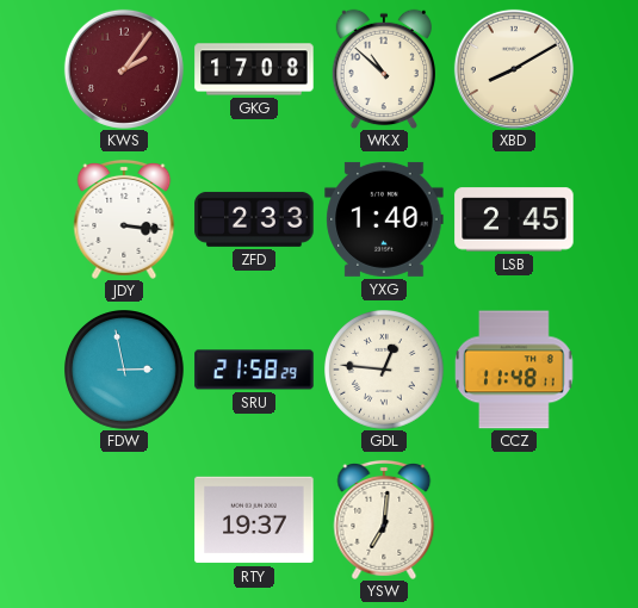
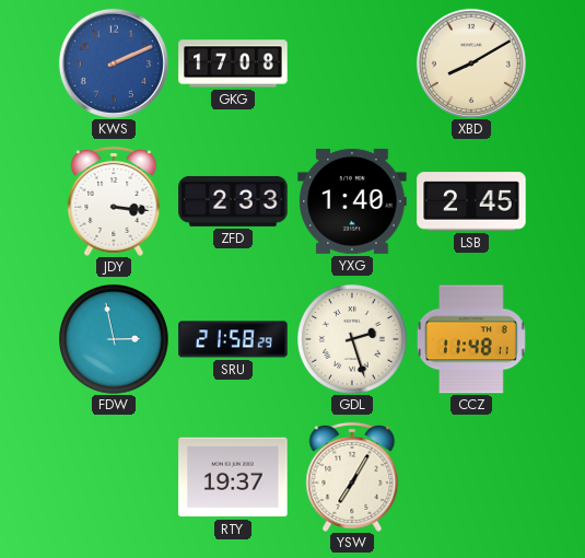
KWS: 2:06 -> 2:11
KWS dial: burgundy -> blue
WKX: 10:52 -> none
GDL: 12:46 -> 2:27
YSW: 7:01 -> 7:05
